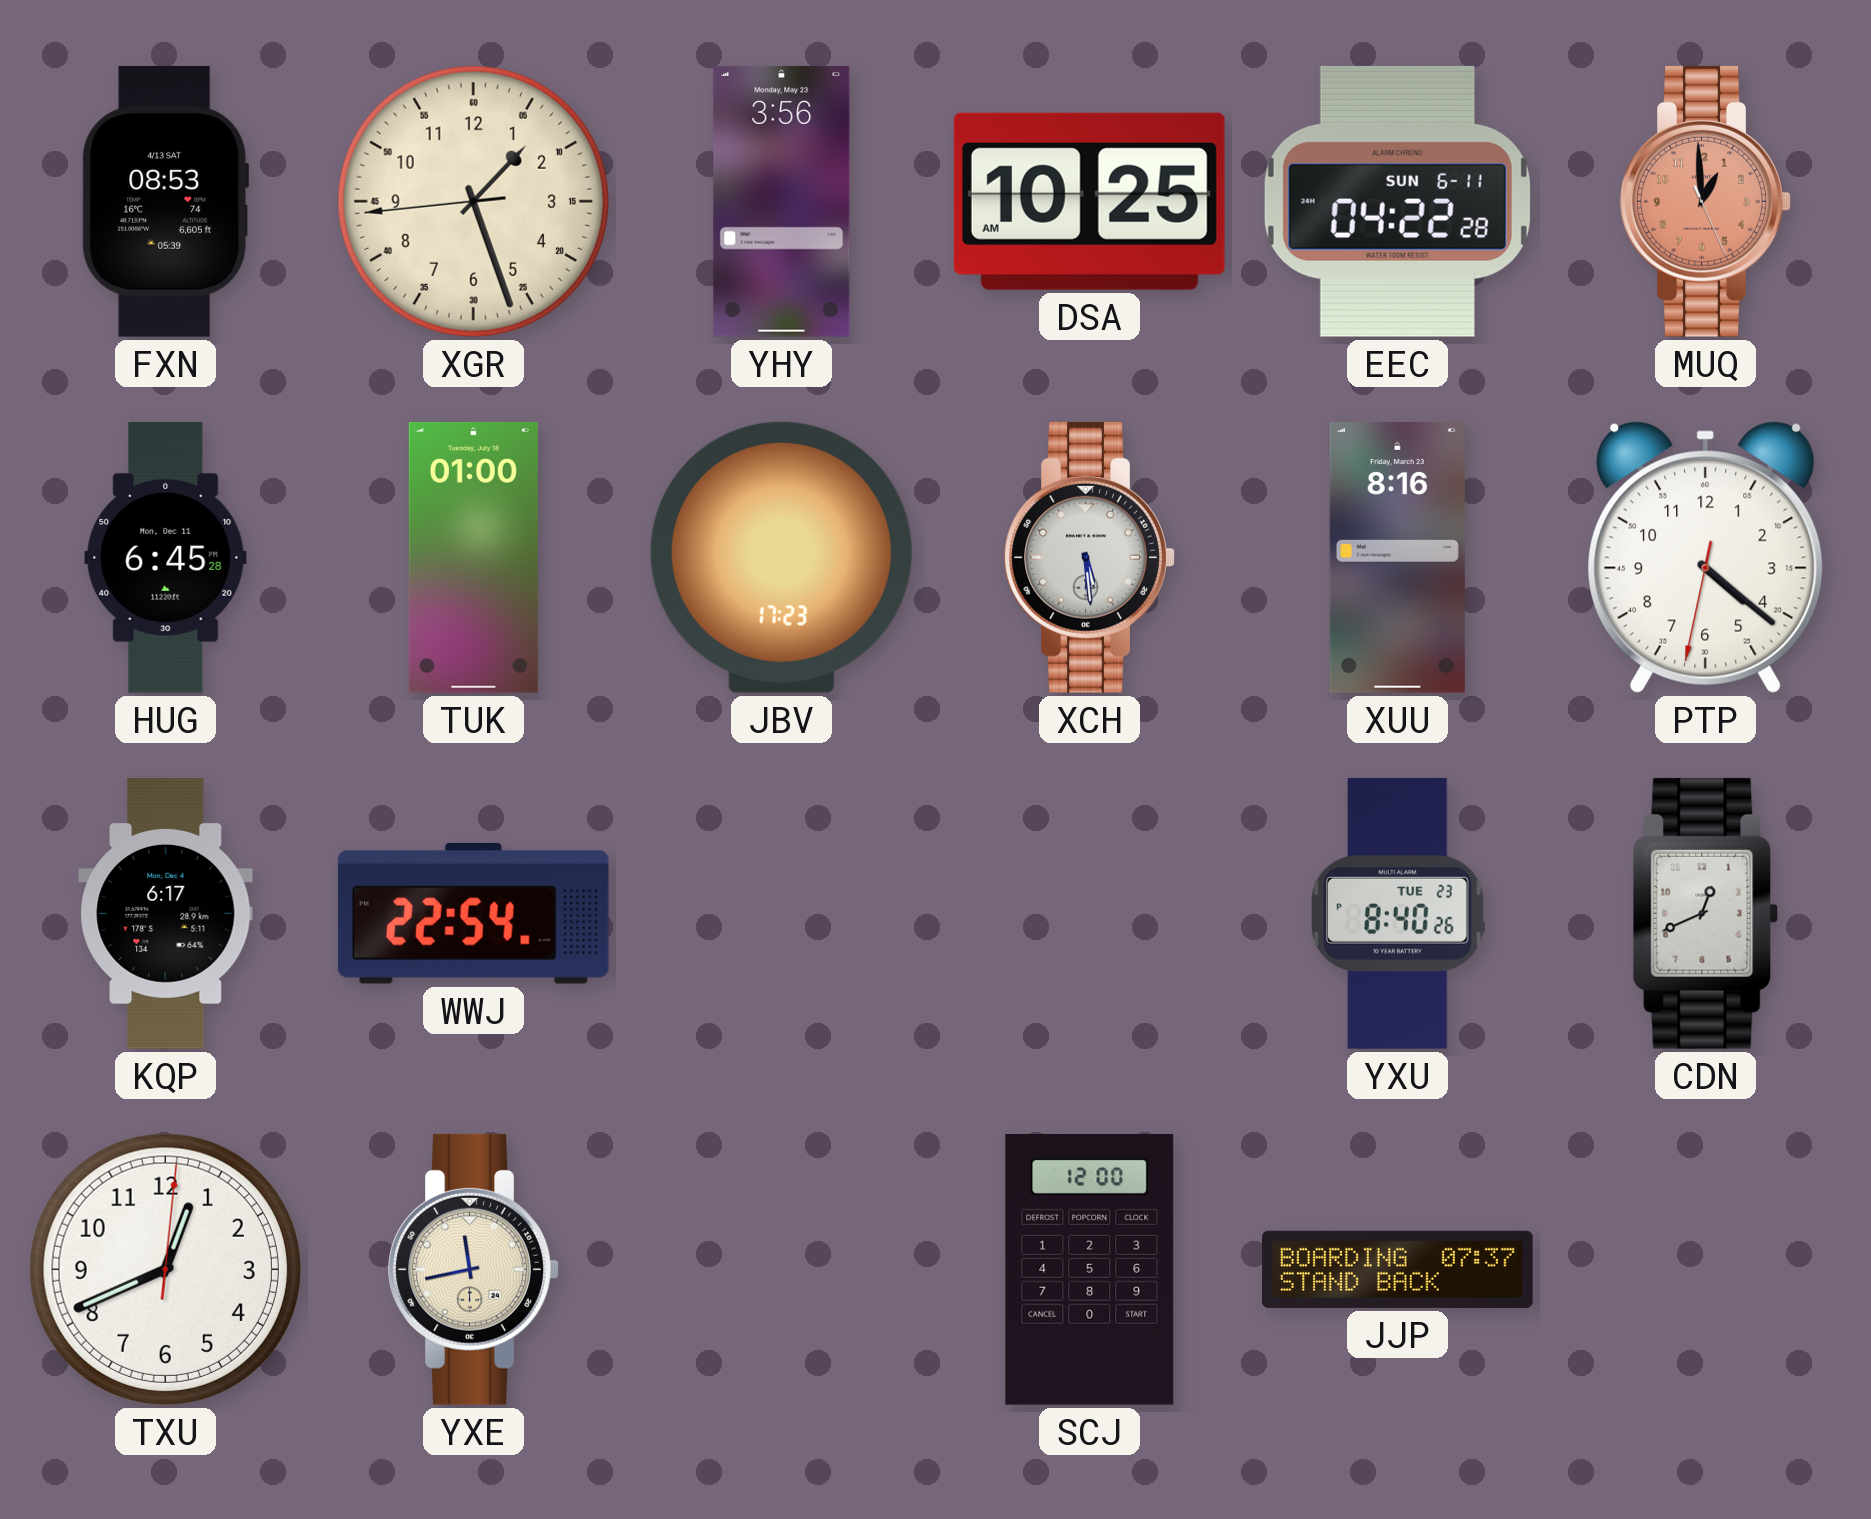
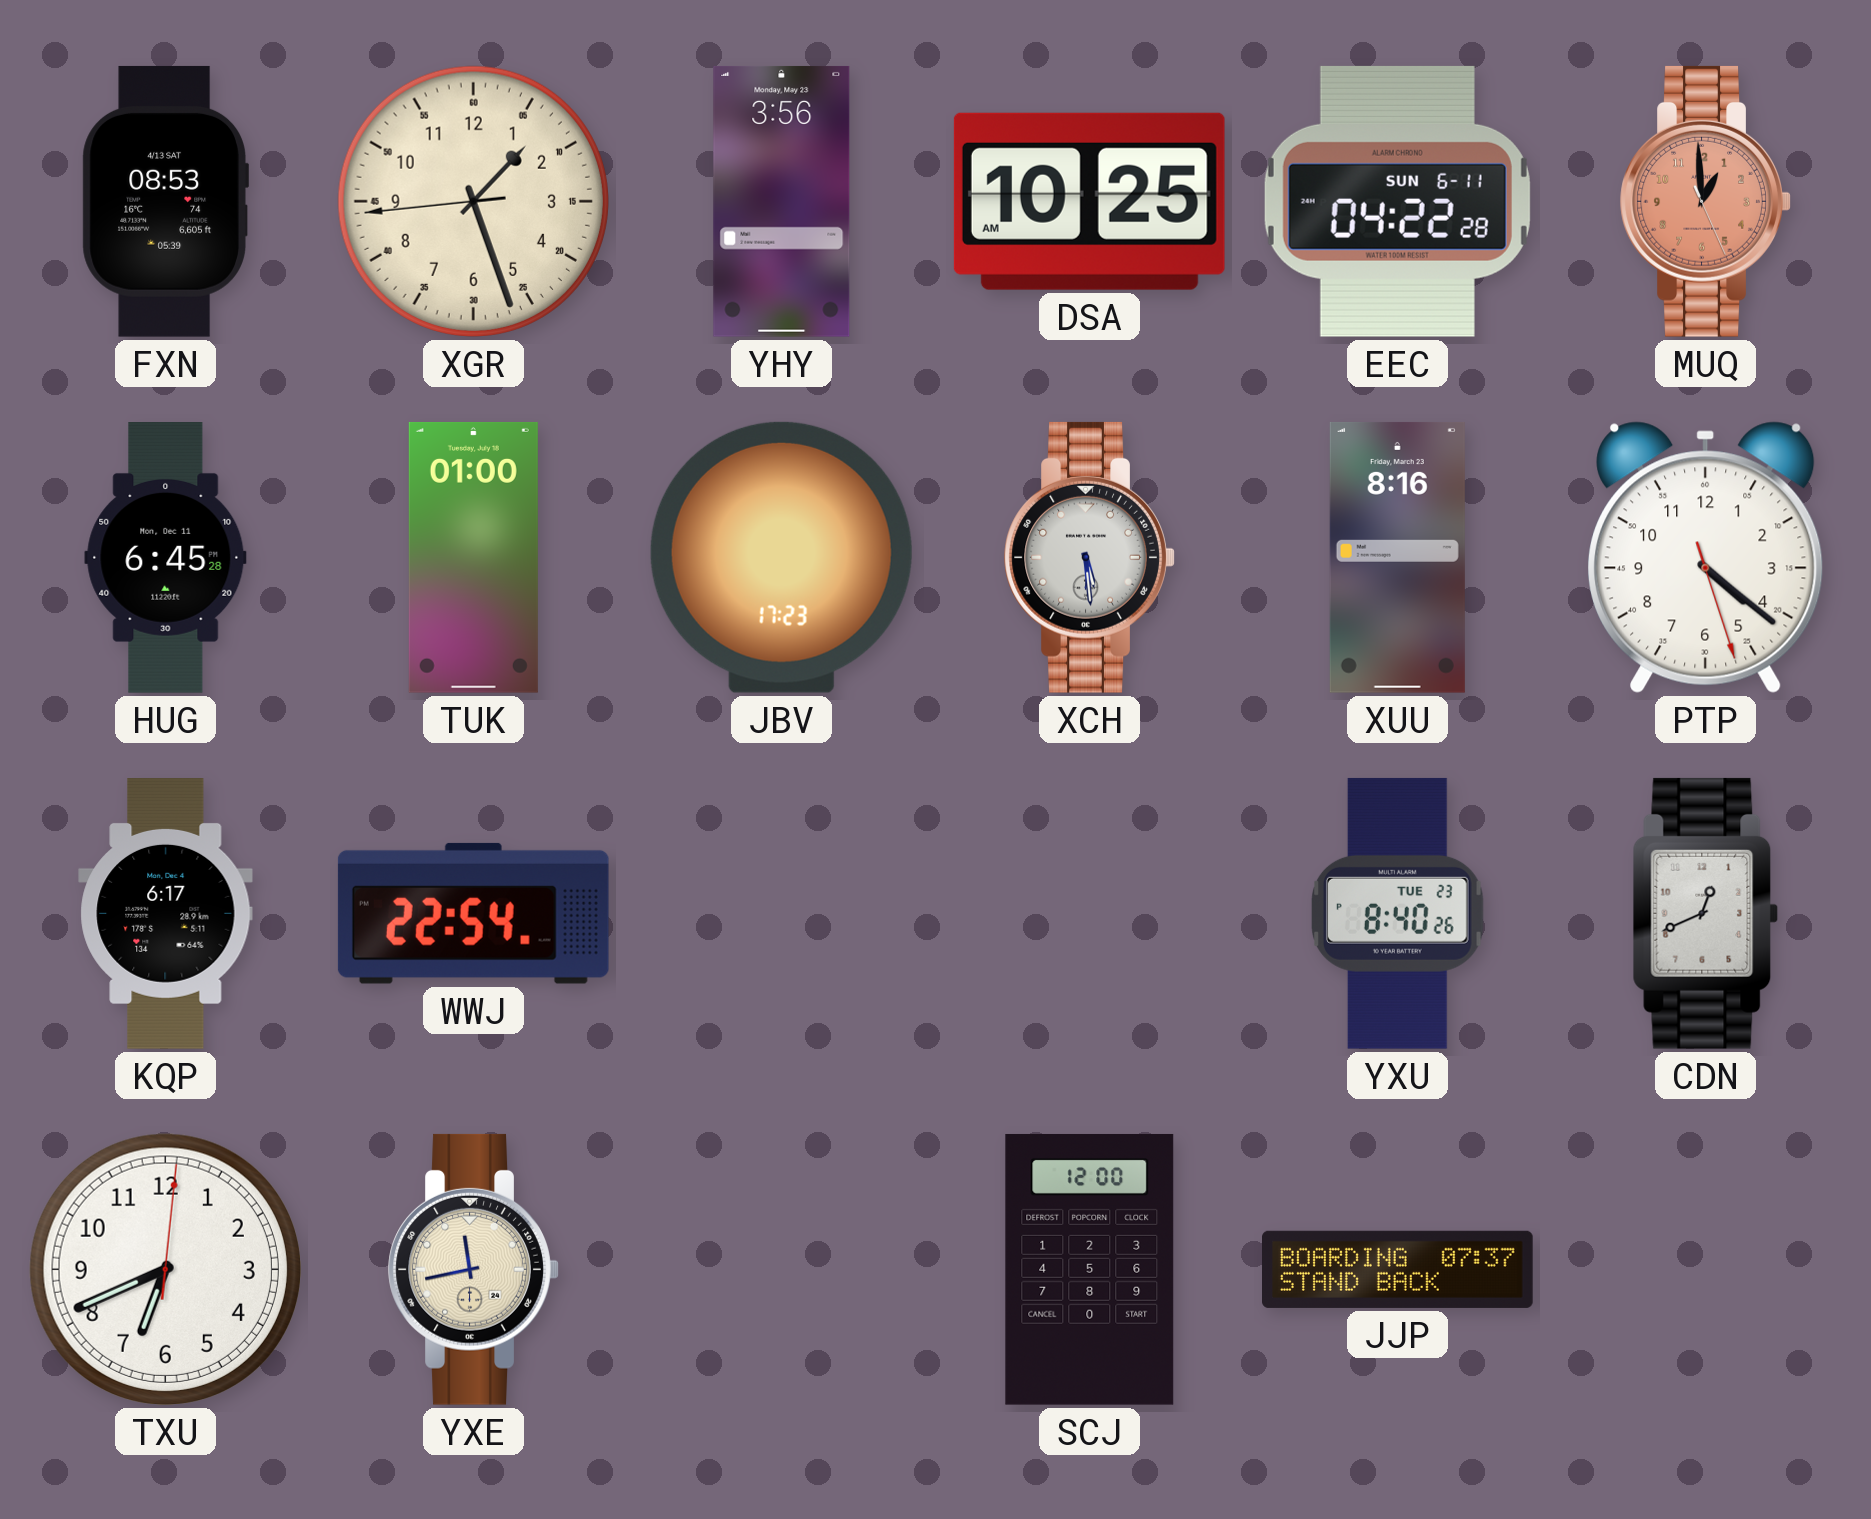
PTP: 4:21:32 -> 4:21:27
TXU: 12:41 -> 6:41
